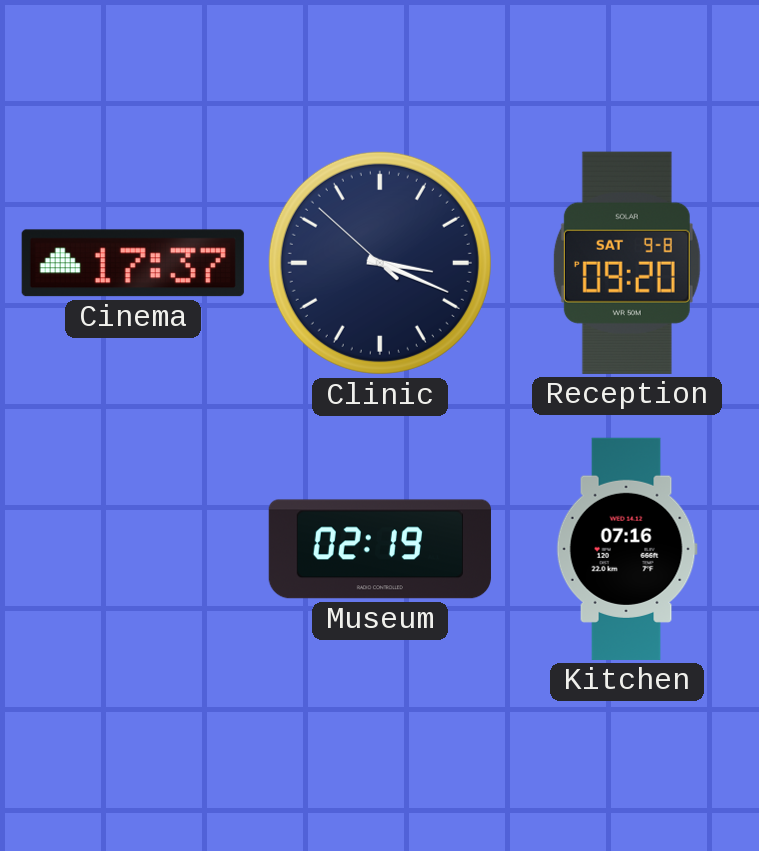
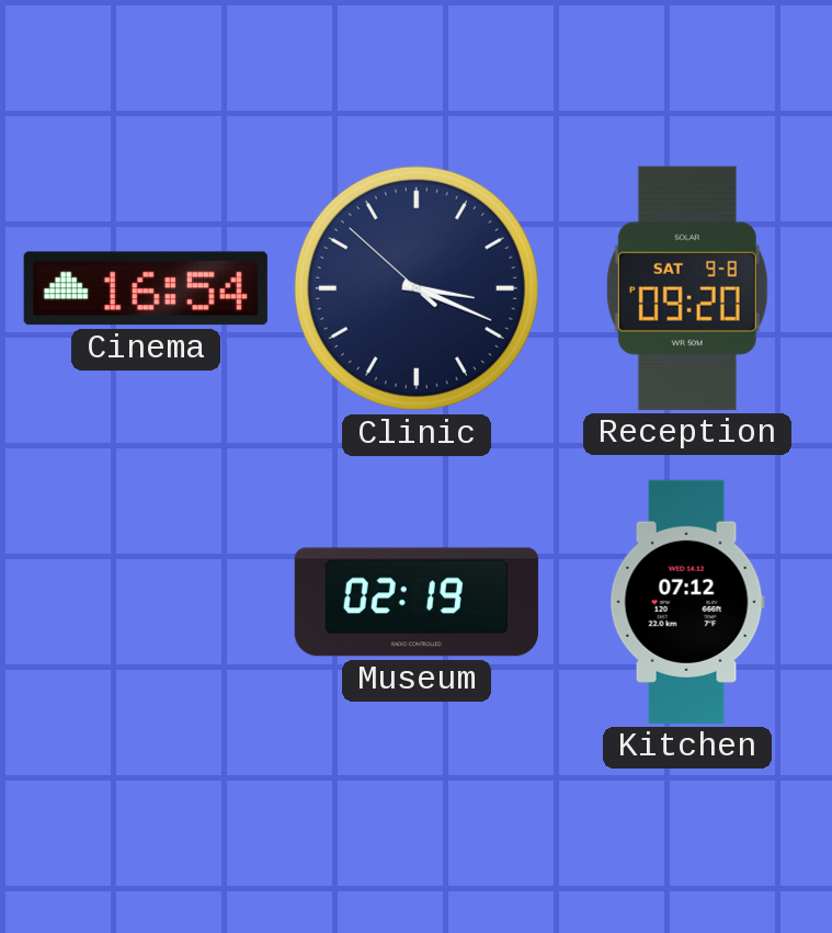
Cinema: 17:37 -> 16:54
Kitchen: 07:16 -> 07:12
